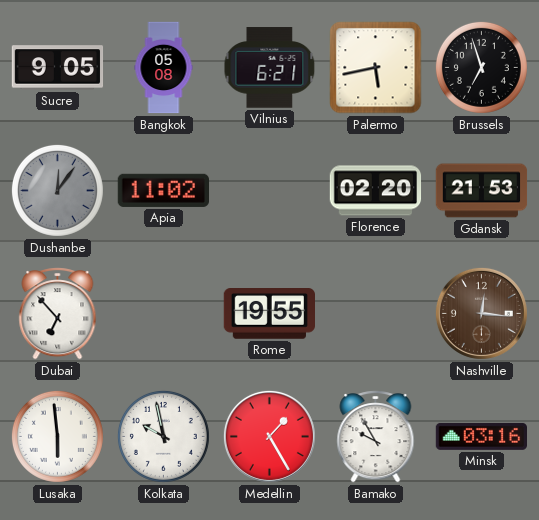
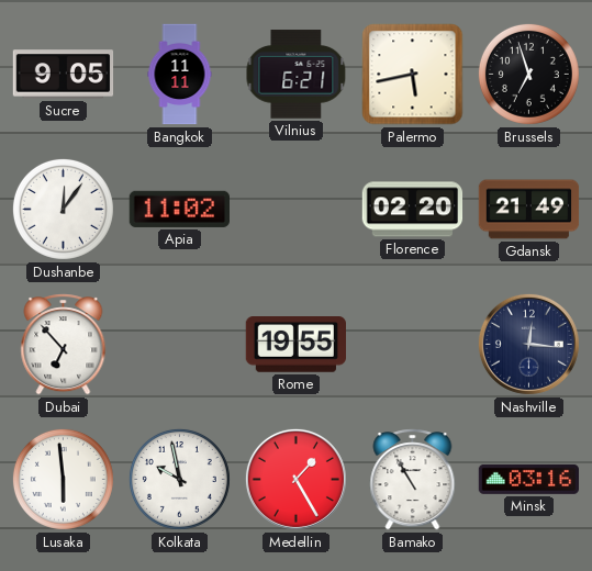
Bangkok: 05:08 -> 11:11
Dushanbe dial: grey -> white
Gdansk: 21:53 -> 21:49
Nashville dial: brown -> navy
Bamako: 9:55 -> 10:55
